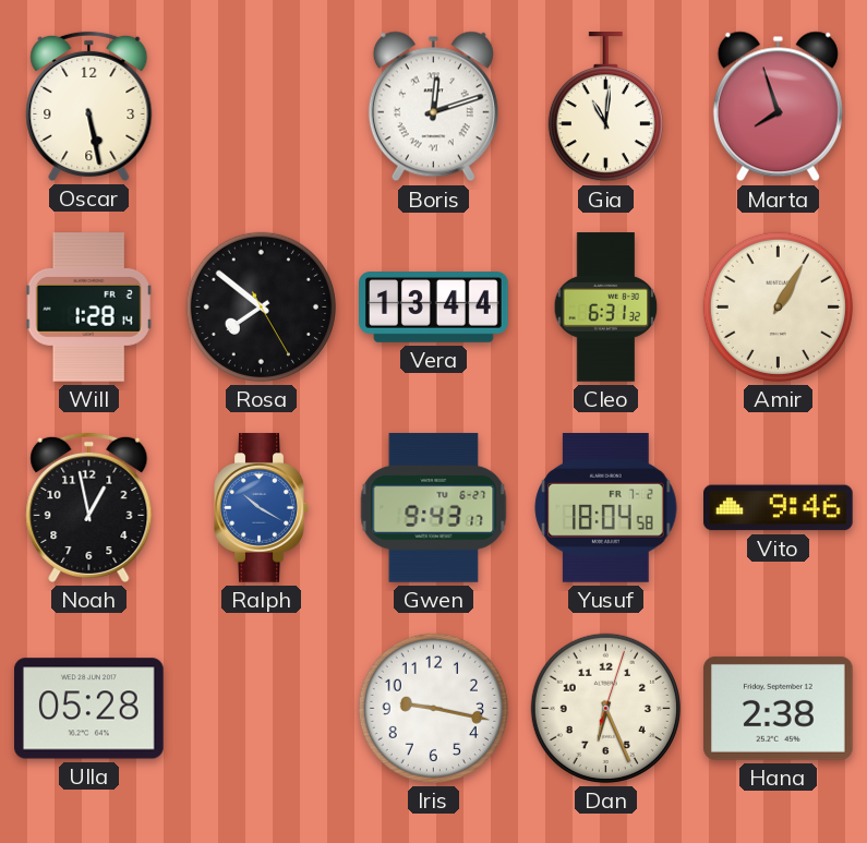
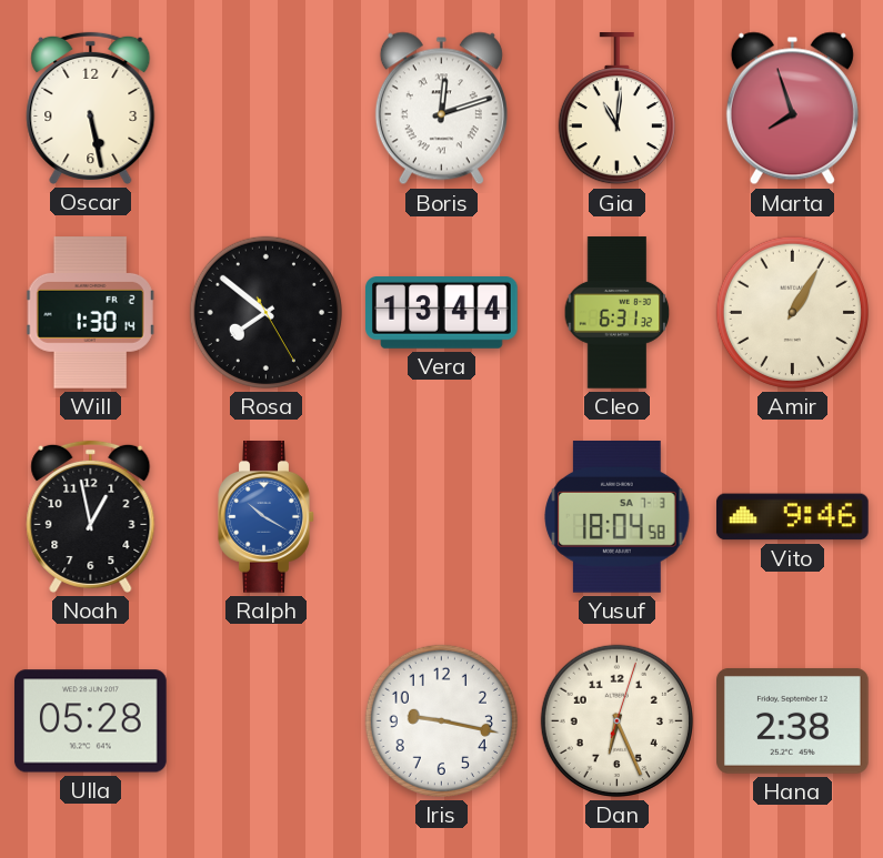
Will: 1:28 -> 1:30
Gwen: 9:43 -> none
Yusuf date: FR 7-2 -> SA 7-3
